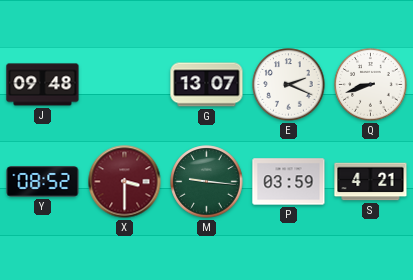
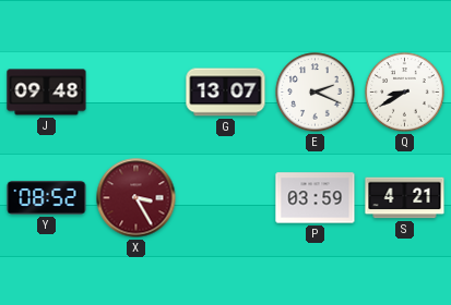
Q: 8:42 -> 8:40
X: 3:30 -> 3:25
M: 9:16 -> none
